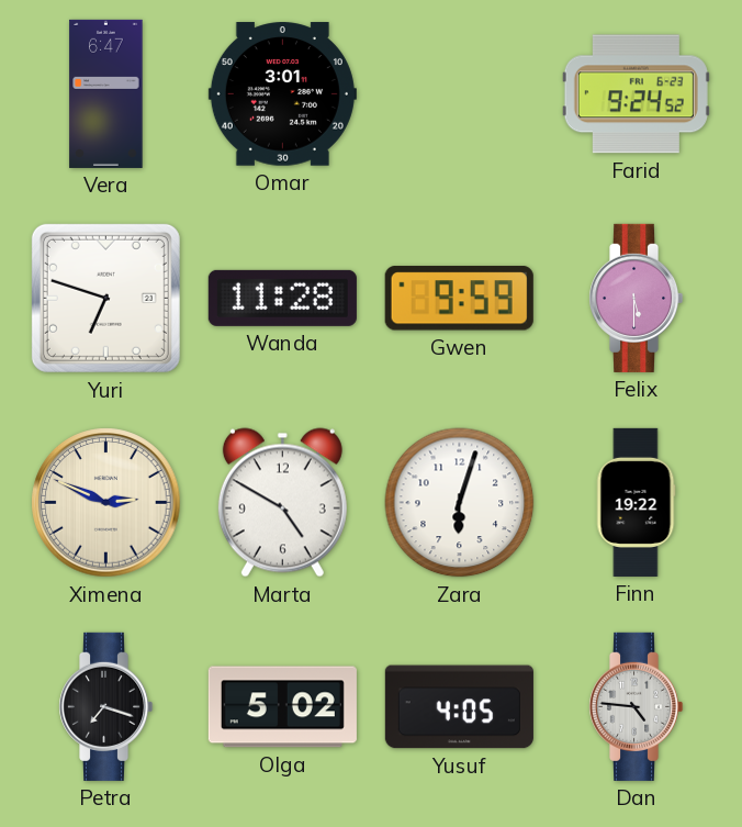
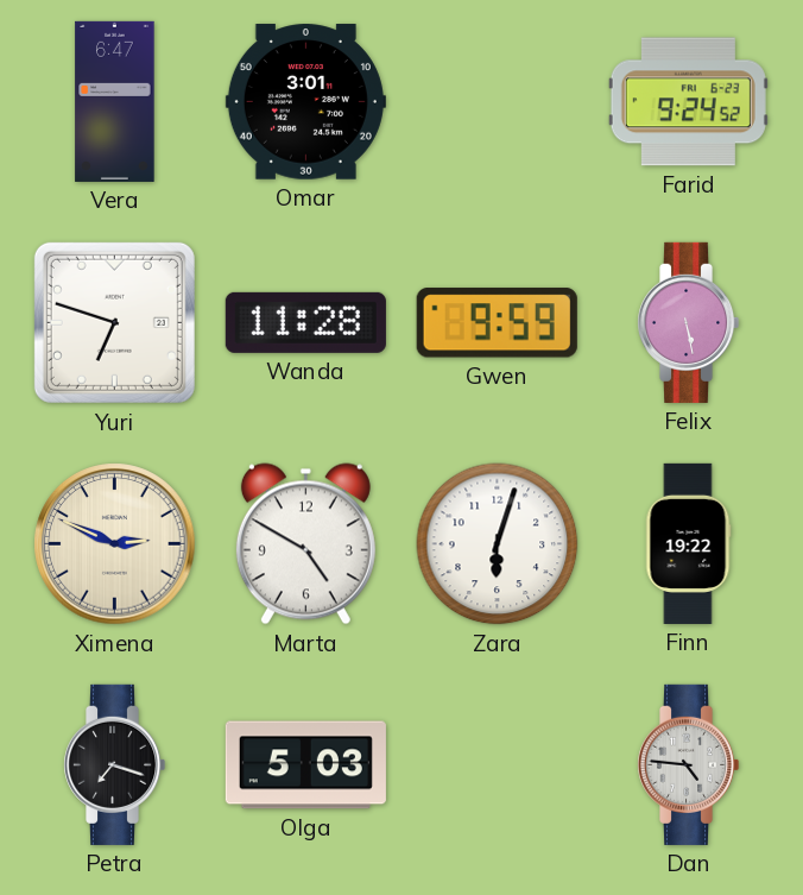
Felix: 5:30 -> 5:28
Olga: 5:02 -> 5:03
Yusuf: 4:05 -> none
